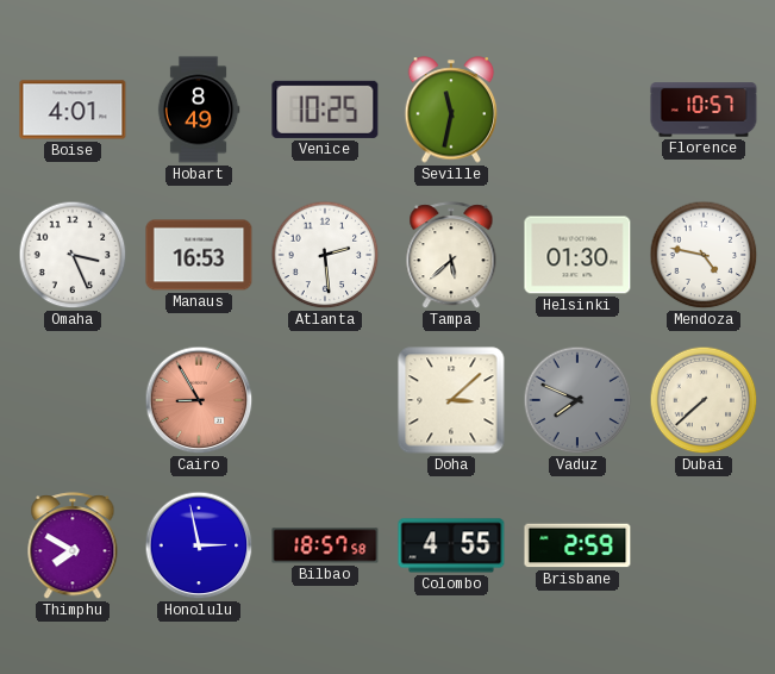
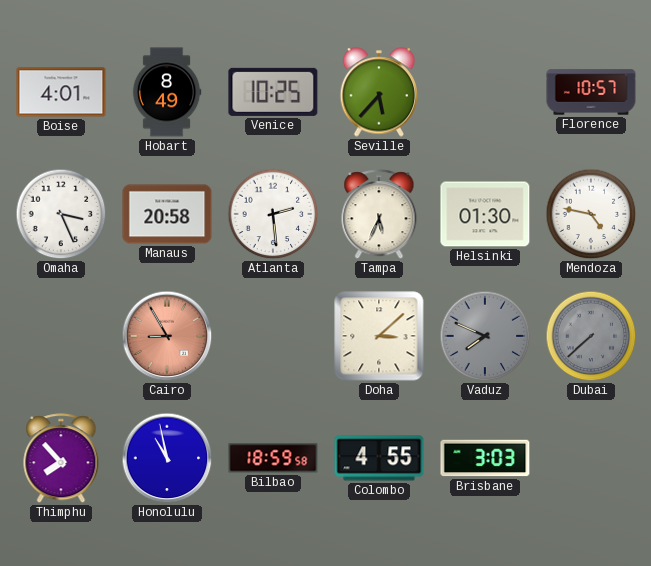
Seville: 11:32 -> 5:37
Manaus: 16:53 -> 20:58
Tampa: 5:38 -> 5:34
Dubai dial: cream -> grey
Thimphu: 7:50 -> 7:53
Honolulu: 2:58 -> 10:58
Bilbao: 18:57 -> 18:59
Brisbane: 2:59 -> 3:03
